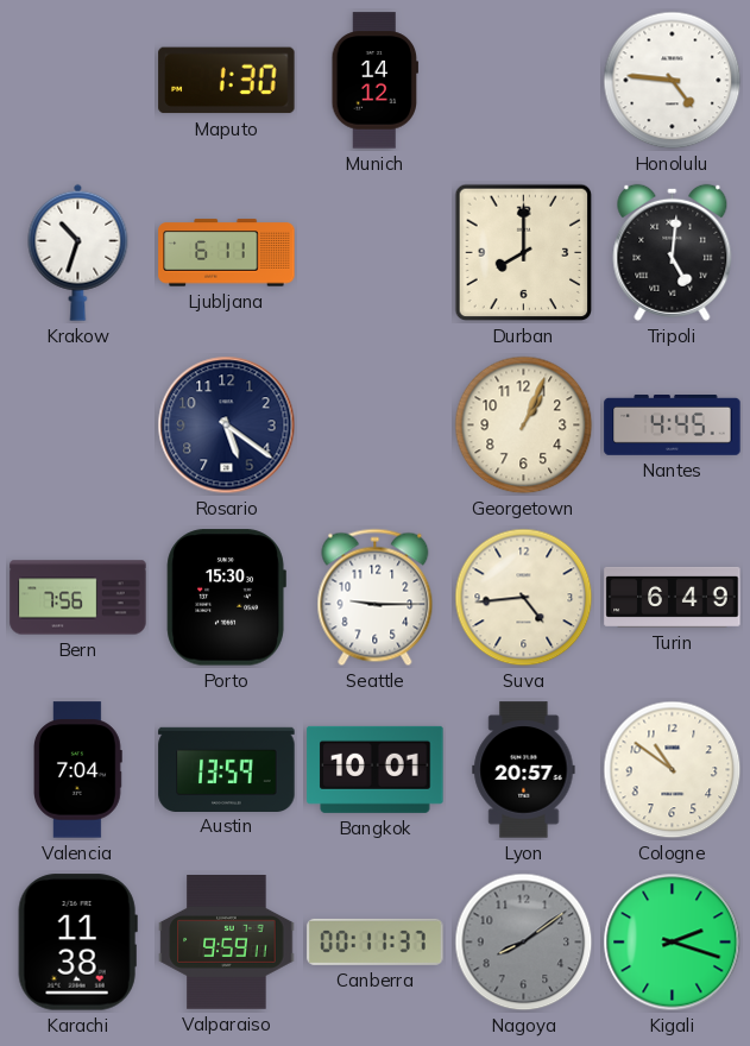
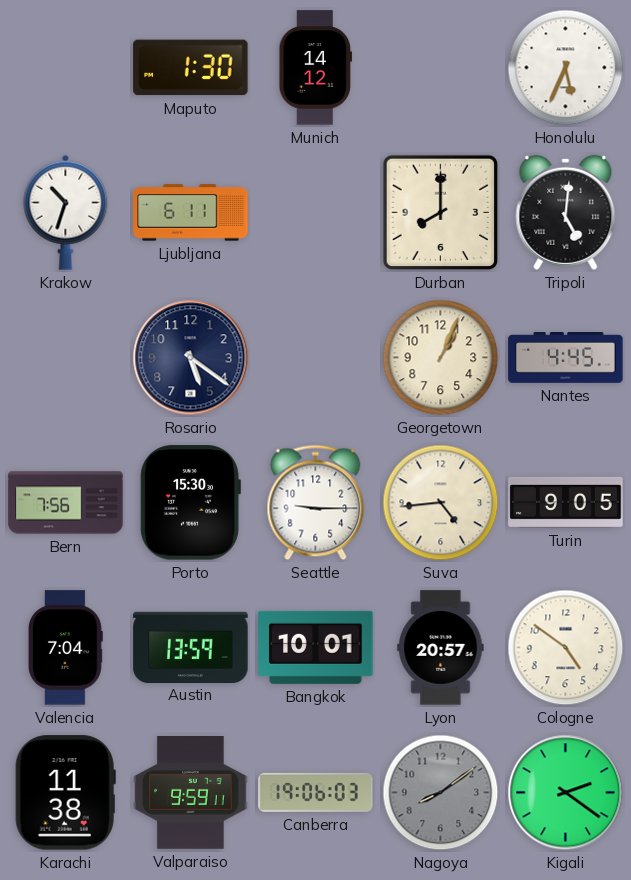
Honolulu: 4:46 -> 5:34
Turin: 6:49 -> 9:05
Cologne: 10:51 -> 4:51
Canberra: 00:11 -> 19:06
Kigali: 2:18 -> 2:21
